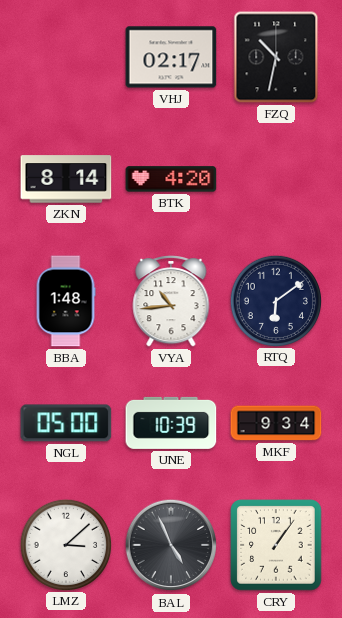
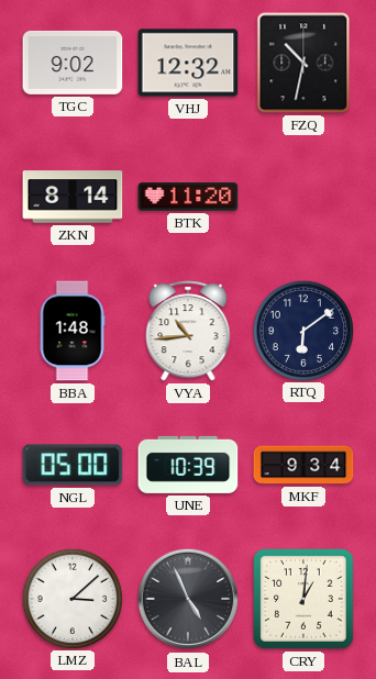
TGC: none -> 9:02
VHJ: 02:17 -> 12:32
BTK: 4:20 -> 11:20
CRY: 1:06 -> 1:01
